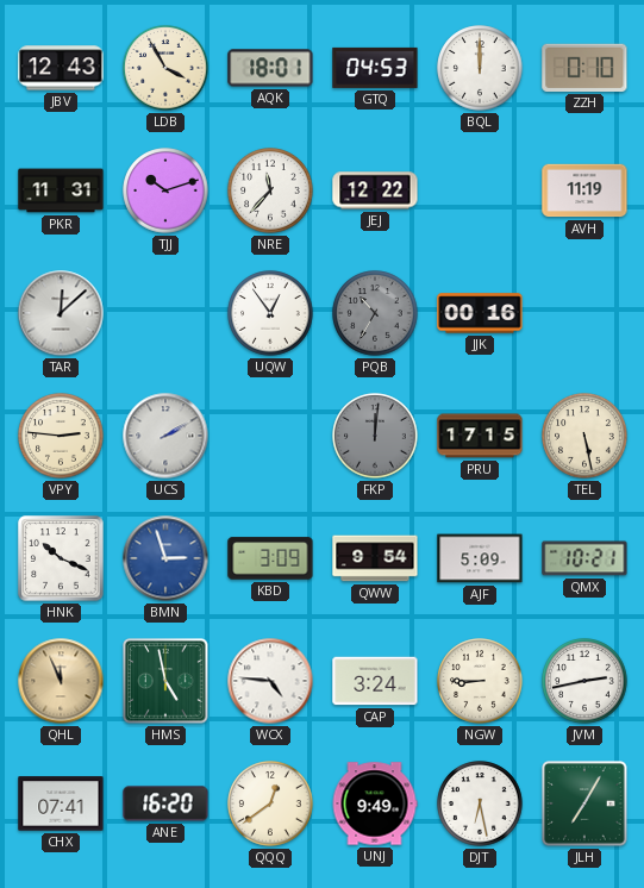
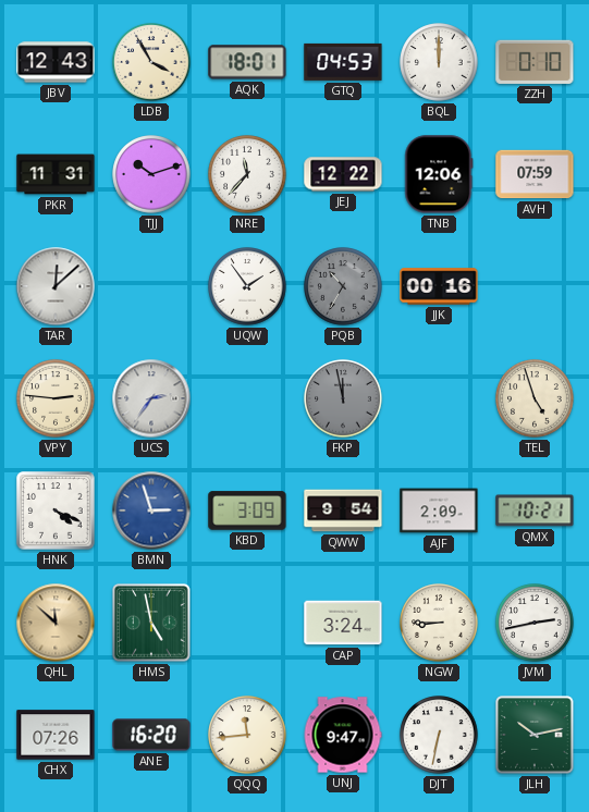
TNB: none -> 12:06
AVH: 11:19 -> 07:59
UQW: 12:54 -> 1:54
UCS: 2:10 -> 2:36
FKP: 12:01 -> 11:58
PRU: 17:15 -> none
TEL: 5:28 -> 4:57
HNK: 10:19 -> 4:19
AJF: 5:09 -> 2:09
QHL: 11:56 -> 11:52
WCX: 4:46 -> none
CHX: 07:41 -> 07:26
QQQ: 12:39 -> 11:44
UNJ: 9:49 -> 9:47
DJT: 6:28 -> 6:32
JLH: 7:05 -> 10:13
